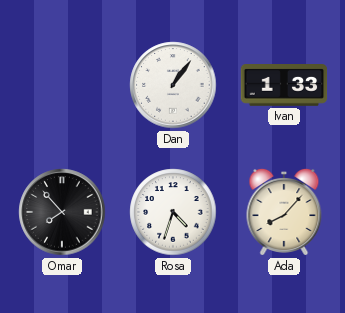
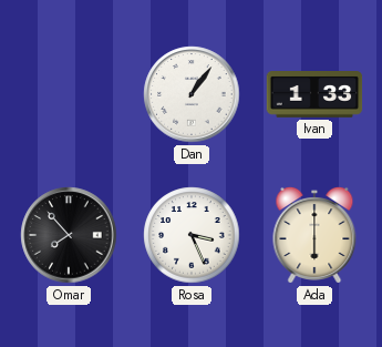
Rosa: 4:33 -> 3:26
Ada: 8:07 -> 6:00
